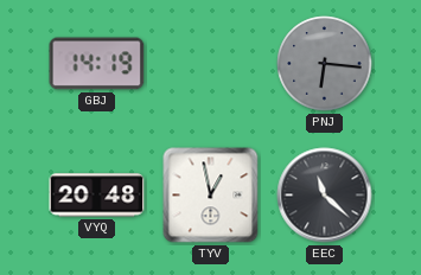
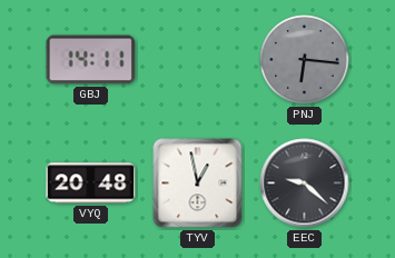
GBJ: 14:19 -> 14:11
EEC: 11:22 -> 9:22
